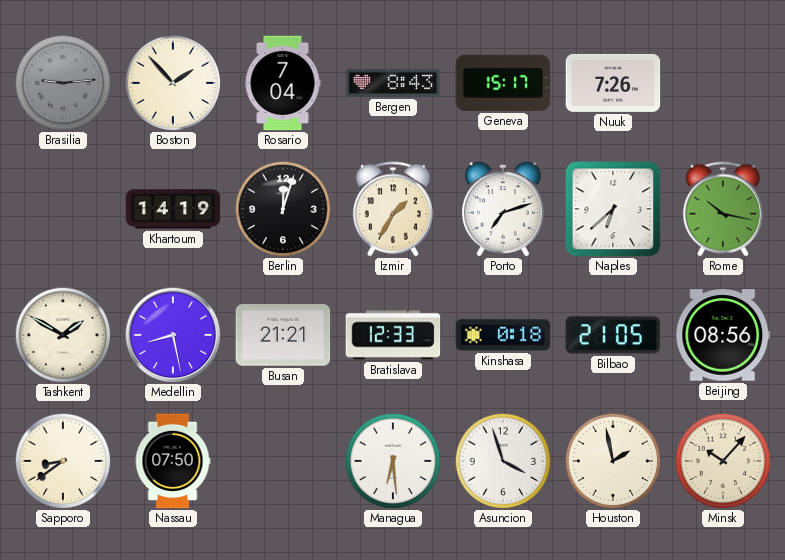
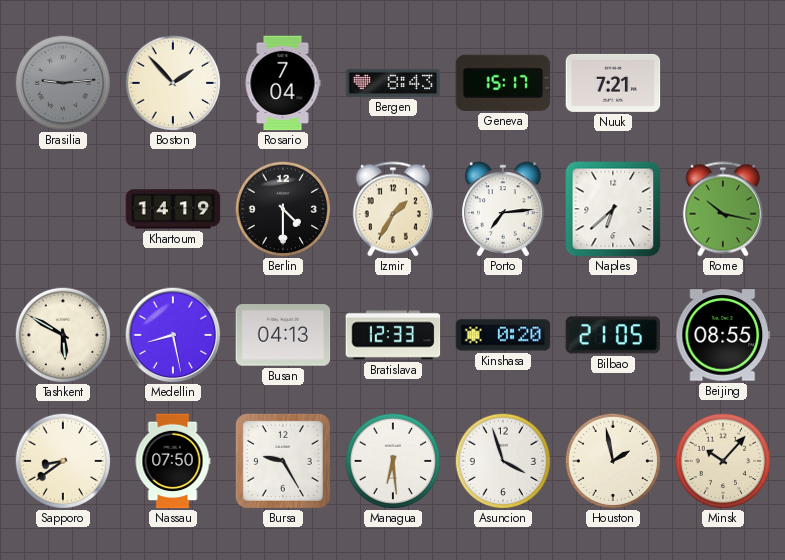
Nuuk: 7:26 -> 7:21
Berlin: 12:03 -> 4:30
Porto: 7:12 -> 7:14
Tashkent: 1:50 -> 5:50
Busan: 21:21 -> 04:13
Kinshasa: 0:18 -> 0:20
Beijing: 08:56 -> 08:55
Bursa: none -> 9:25
